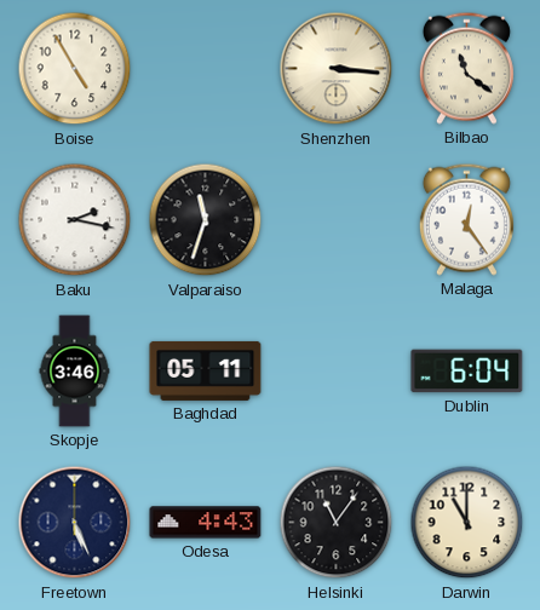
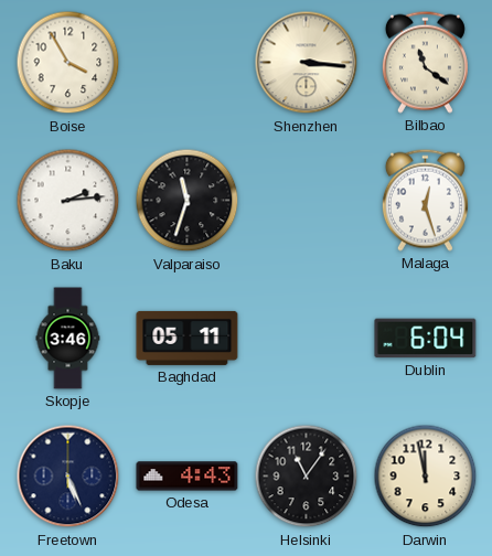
Boise: 4:55 -> 3:55
Baku: 2:17 -> 2:14
Malaga: 12:24 -> 12:27
Darwin: 11:00 -> 11:58
